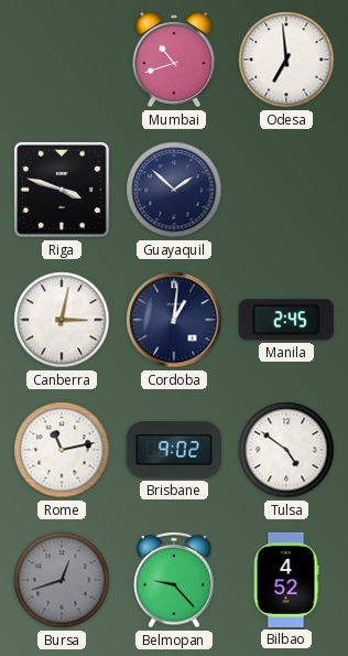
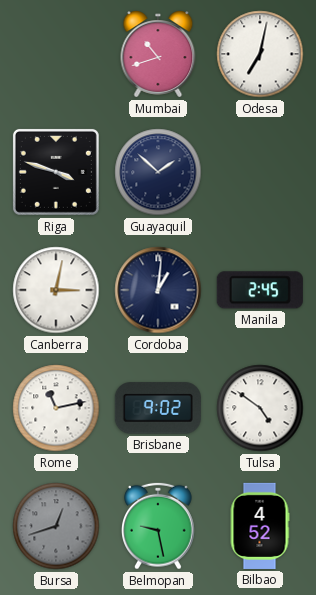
Odesa: 6:59 -> 7:02
Belmopan: 9:23 -> 9:28
